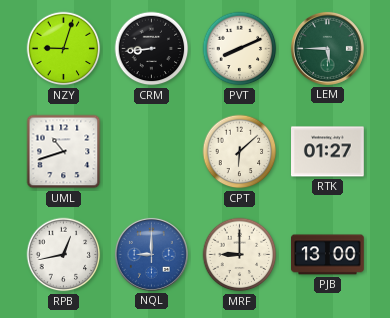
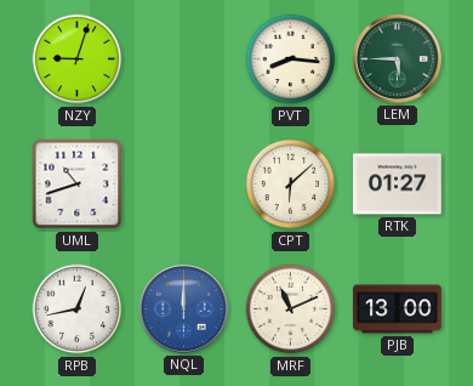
CRM: 8:44 -> none
PVT: 8:11 -> 8:16
NQL: 9:00 -> 12:00
MRF: 9:00 -> 11:11
